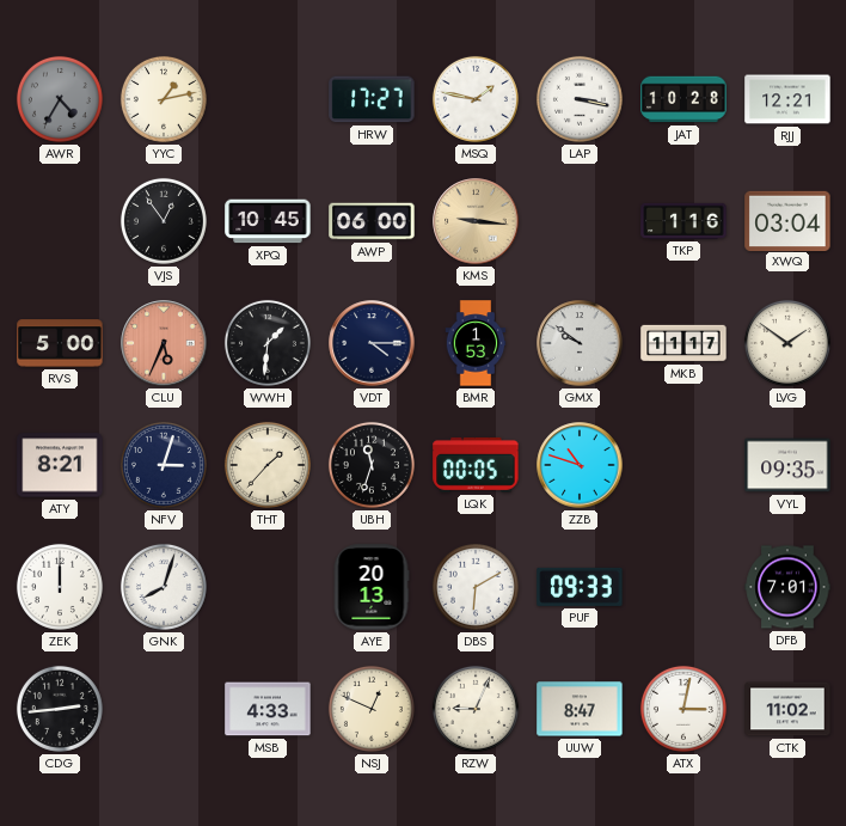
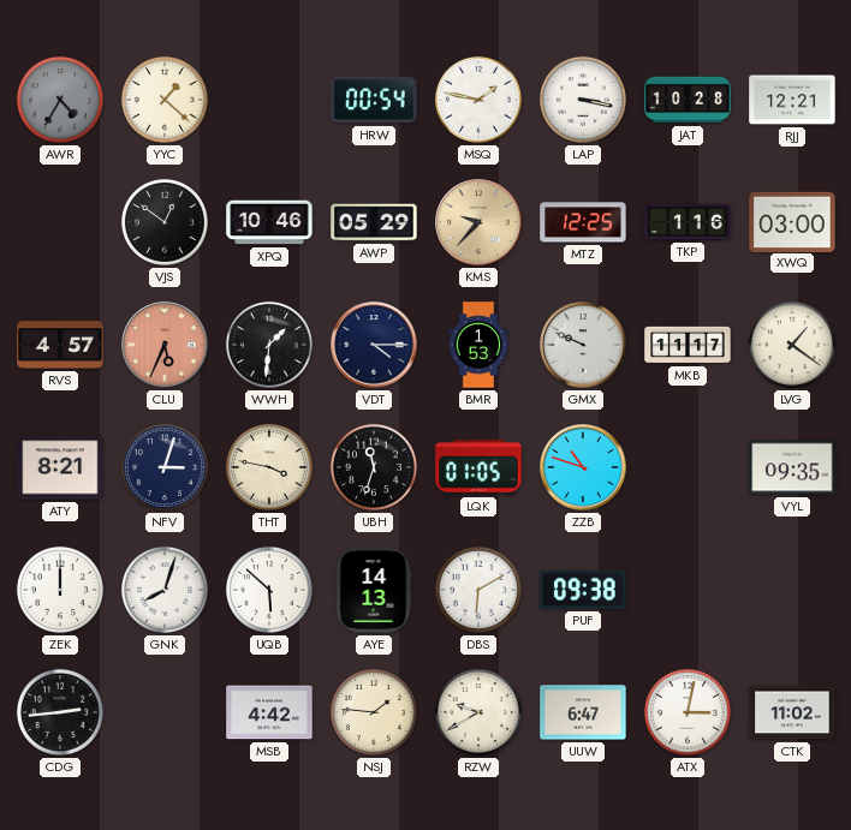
YYC: 1:13 -> 1:22
HRW: 17:27 -> 00:54
VJS: 12:54 -> 12:51
XPQ: 10:45 -> 10:46
AWP: 06:00 -> 05:29
KMS: 9:16 -> 9:37
MTZ: none -> 12:25
XWQ: 03:04 -> 03:00
RVS: 5:00 -> 4:57
GMX: 9:51 -> 9:49
LVG: 1:51 -> 1:21
THT: 1:37 -> 3:47
LQK: 00:05 -> 01:05
UQB: none -> 5:52
AYE: 20:13 -> 14:13
PUF: 09:33 -> 09:38
DFB: 7:01 -> none
MSB: 4:33 -> 4:42
NSJ: 12:49 -> 1:46
RZW: 9:04 -> 9:40
UUW: 8:47 -> 6:47
